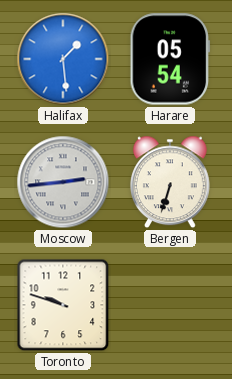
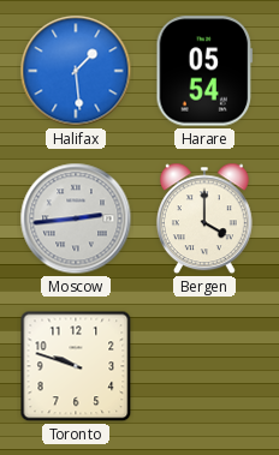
Bergen: 6:33 -> 4:00
